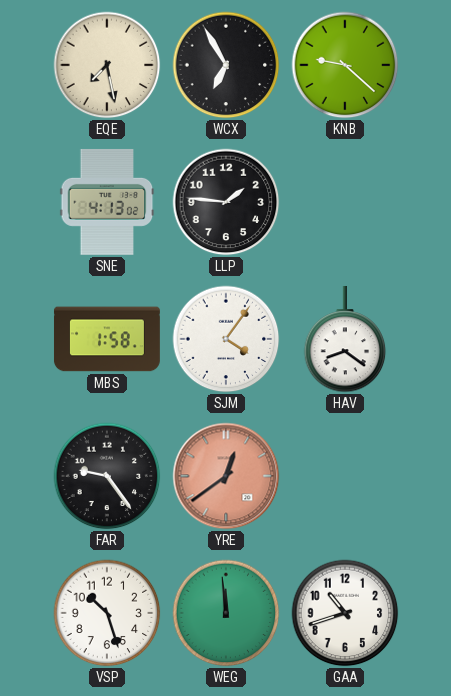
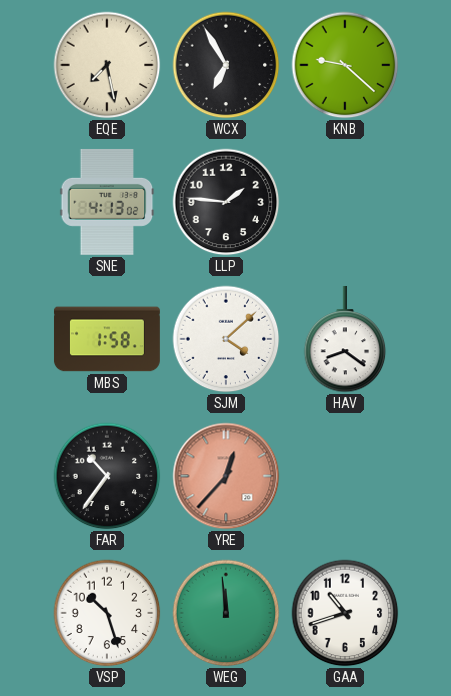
SJM: 4:06 -> 4:08
FAR: 9:24 -> 10:36
YRE: 12:39 -> 12:37
